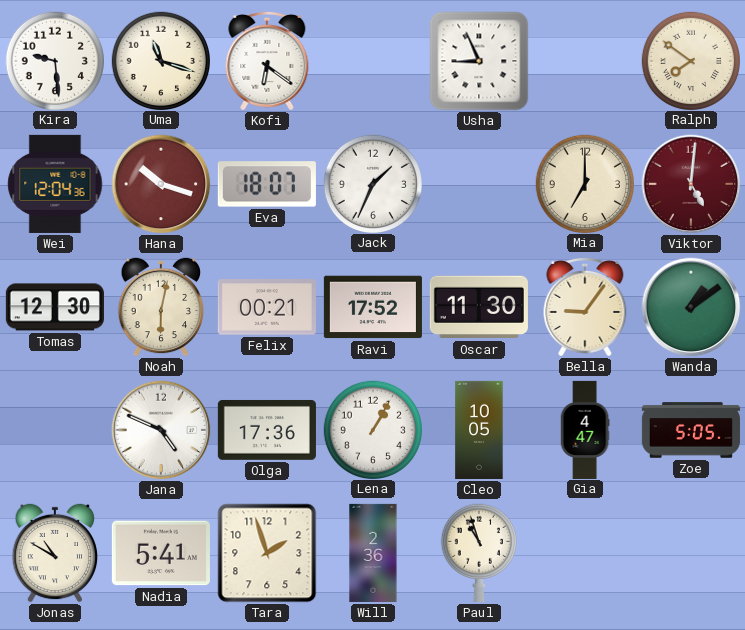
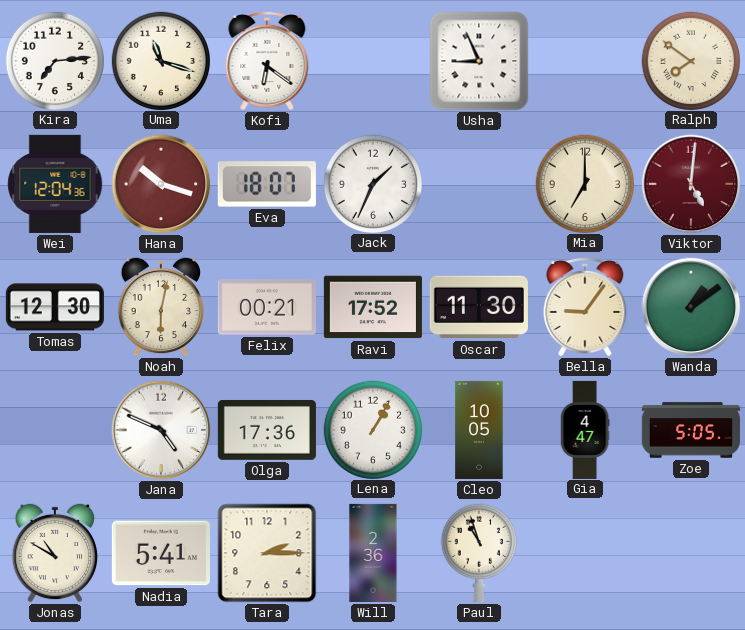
Kira: 9:29 -> 7:14
Tara: 1:57 -> 2:15
